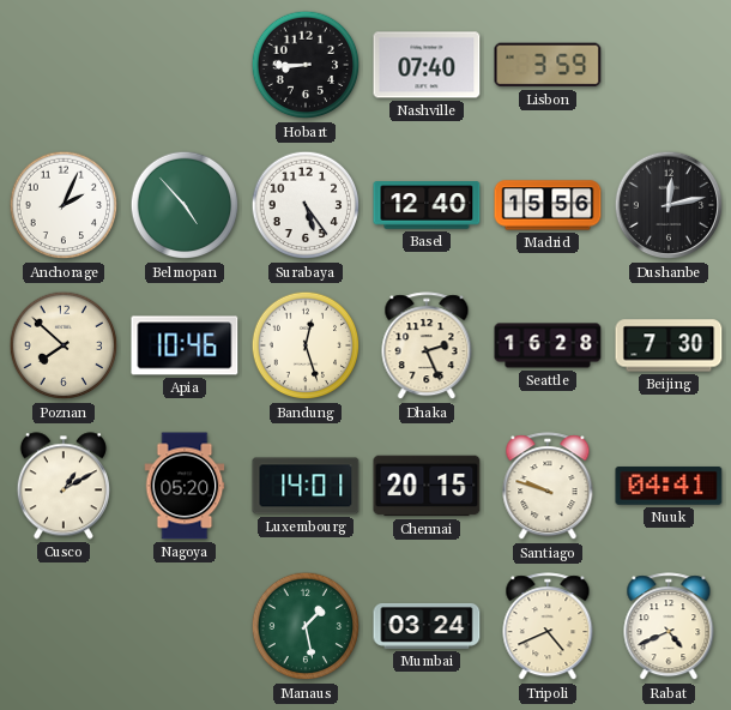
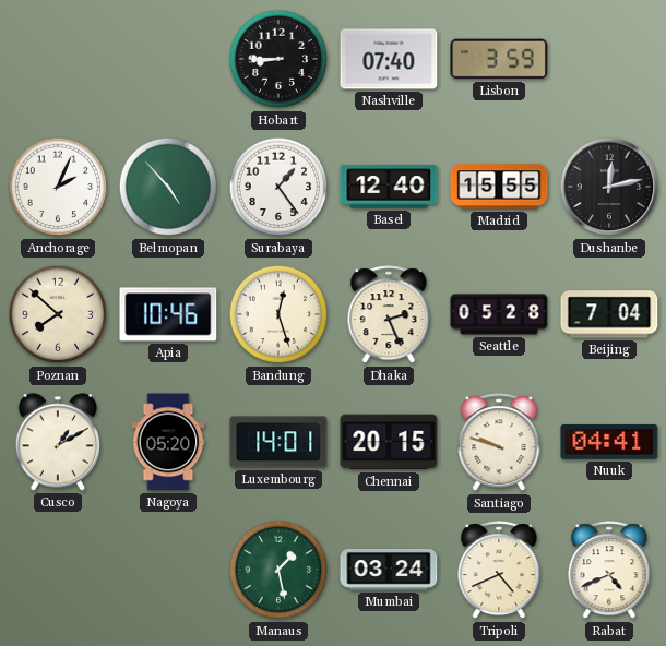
Surabaya: 5:24 -> 1:24
Madrid: 15:56 -> 15:55
Seattle: 16:28 -> 05:28
Beijing: 7:30 -> 7:04
